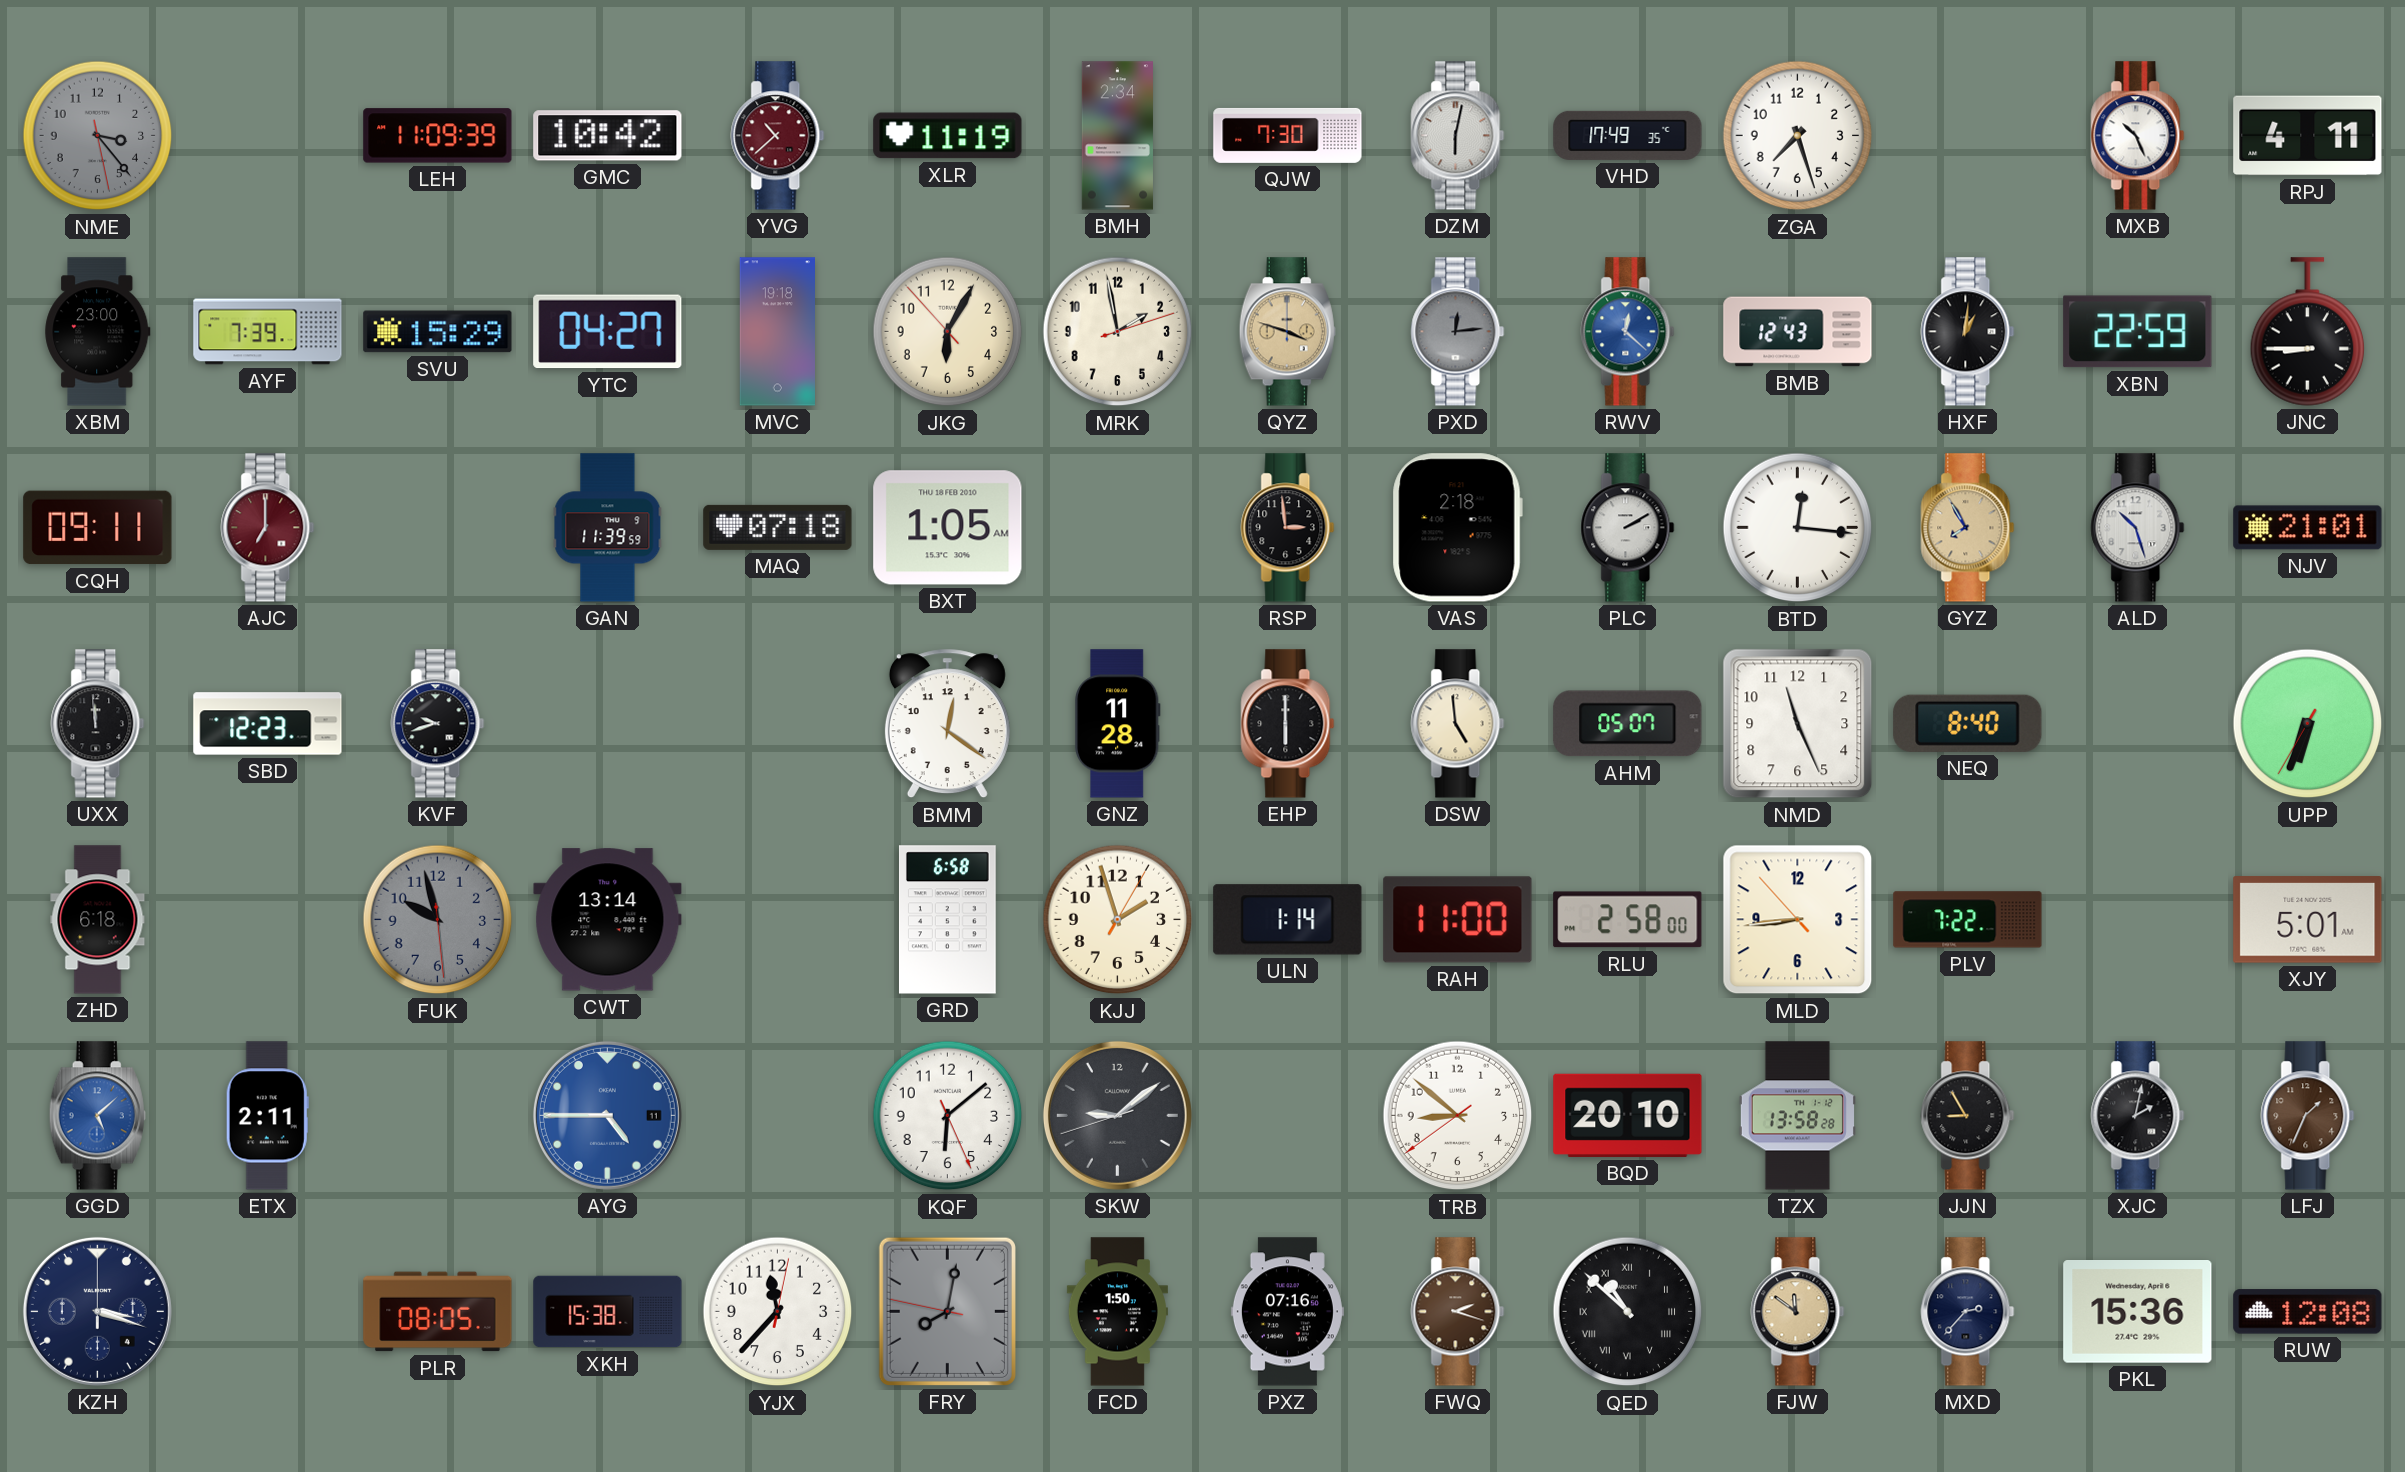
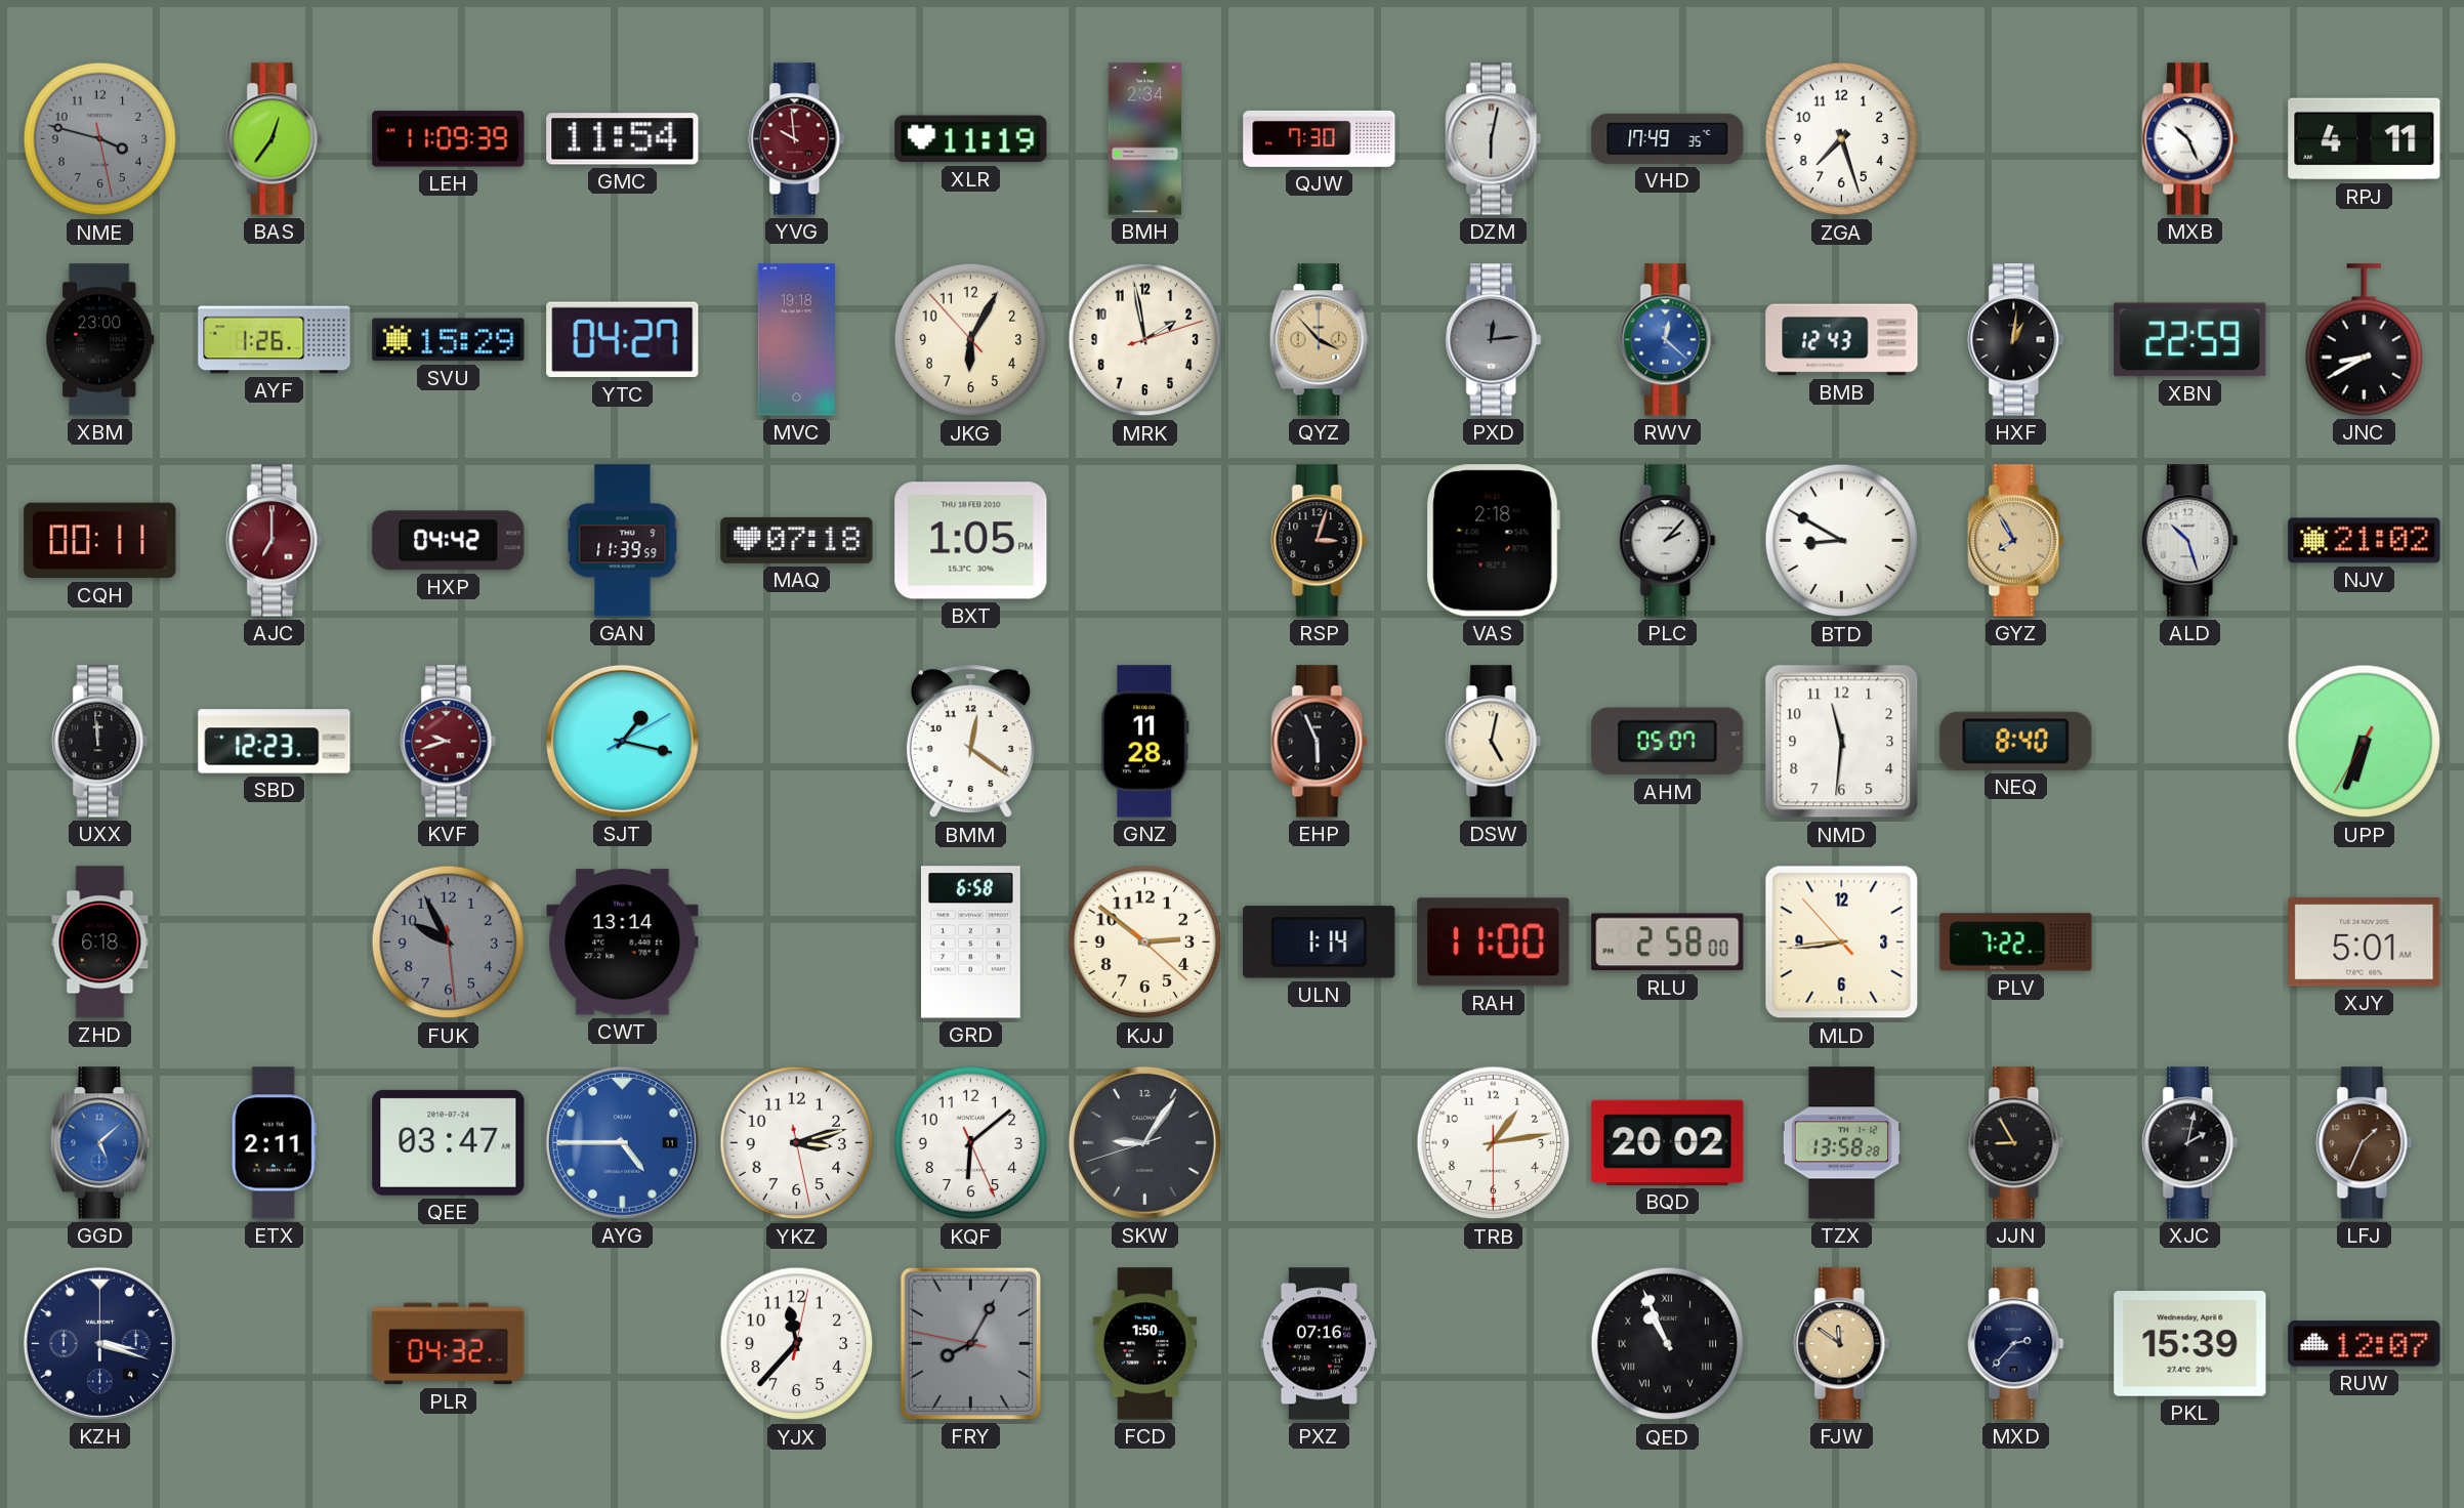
NME: 3:23 -> 3:47
BAS: none -> 12:36
GMC: 10:42 -> 11:54
YVG: 10:38 -> 9:59
AYF: 7:39 -> 1:26
QYZ: 3:48 -> 3:53
JNC: 8:45 -> 8:40
CQH: 09:11 -> 00:11
HXP: none -> 04:42
BXT: 1:05 AM -> 1:05 PM
RSP: 2:59 -> 3:03
PLC: 2:10 -> 2:07
BTD: 12:16 -> 8:50
NJV: 21:01 -> 21:02
KVF dial: black -> burgundy
SJT: none -> 1:17
EHP: 6:00 -> 5:56
DSW: 4:59 -> 5:02
NMD: 11:26 -> 11:31
FUK: 9:57 -> 9:55
KJJ: 1:57 -> 2:51
QEE: none -> 03:47
YKZ: none -> 3:12
SKW: 9:08 -> 9:05
TRB: 8:51 -> 1:13
BQD: 20:10 -> 20:02
PLR: 08:05 -> 04:32
XKH: 15:38 -> none
FRY: 8:01 -> 8:04
FWQ: 2:18 -> none
QED: 10:52 -> 10:56
PKL: 15:36 -> 15:39
RUW: 12:08 -> 12:07
